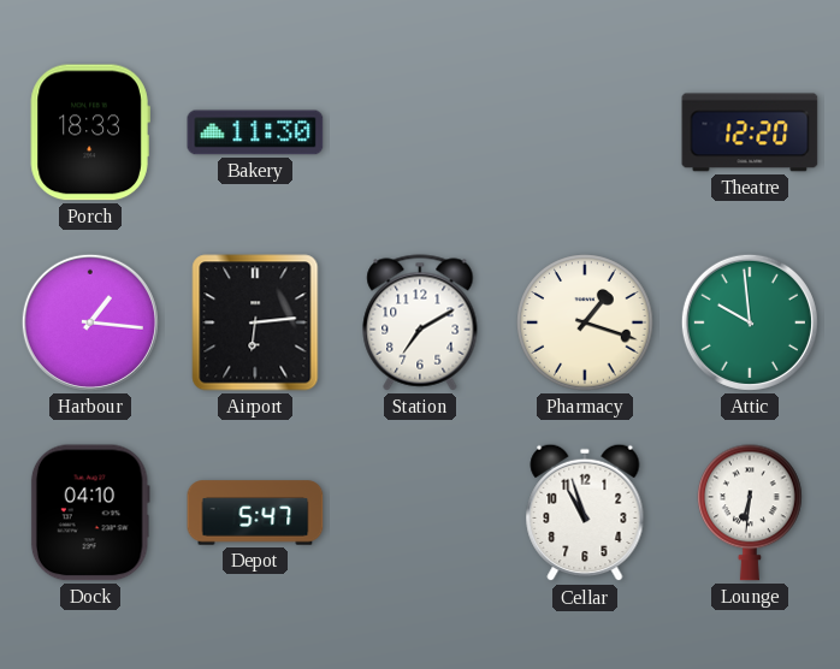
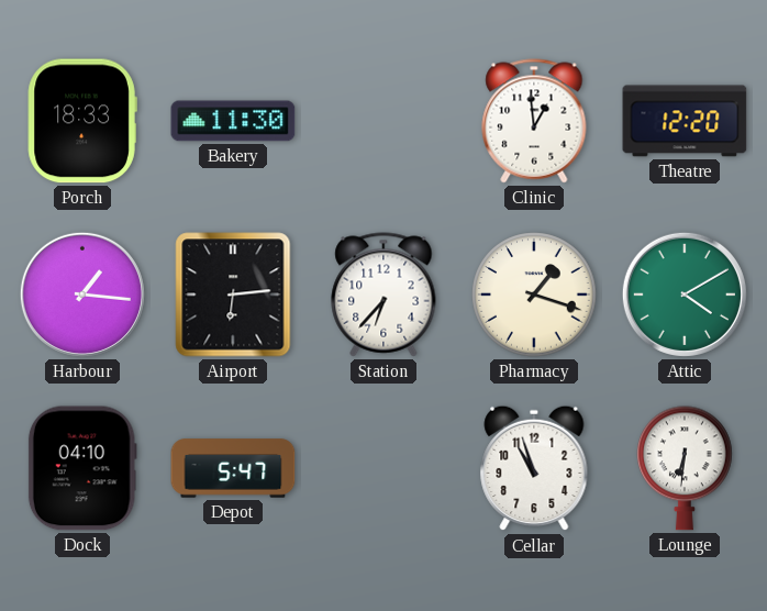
Clinic: none -> 12:59
Station: 7:10 -> 6:37
Attic: 9:59 -> 4:10
